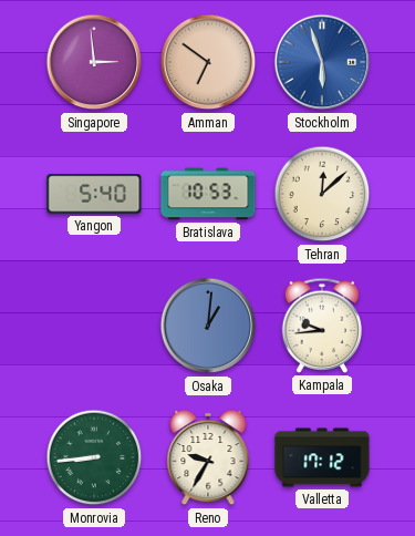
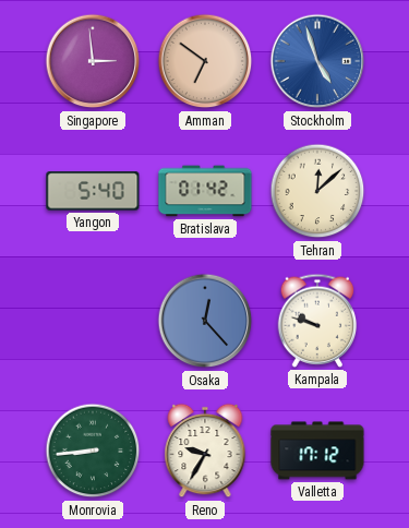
Stockholm: 5:57 -> 4:57
Bratislava: 10:53 -> 01:42
Osaka: 1:01 -> 12:23
Kampala: 9:44 -> 9:48
